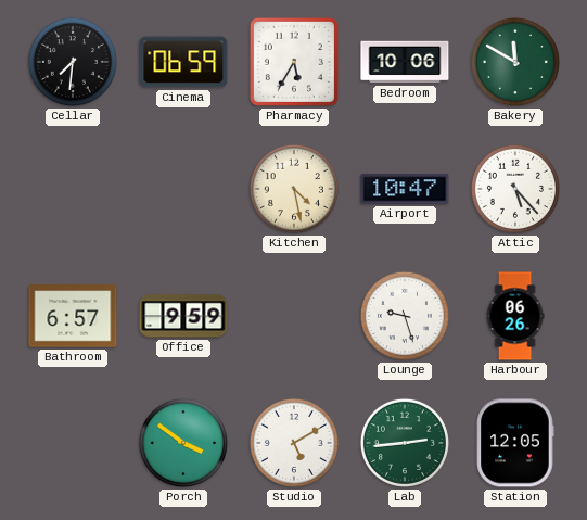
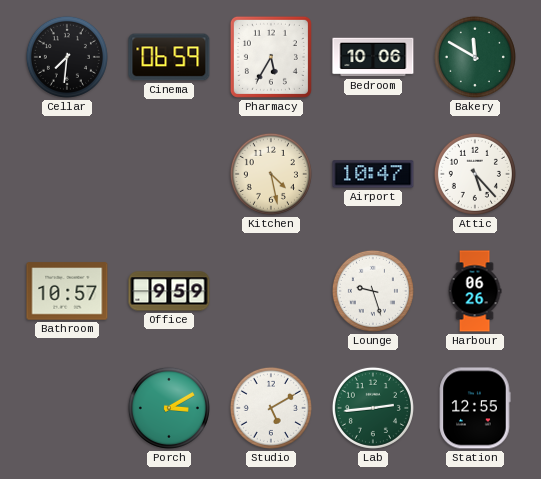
Bathroom: 6:57 -> 10:57
Porch: 3:51 -> 3:10
Station: 12:05 -> 12:55
